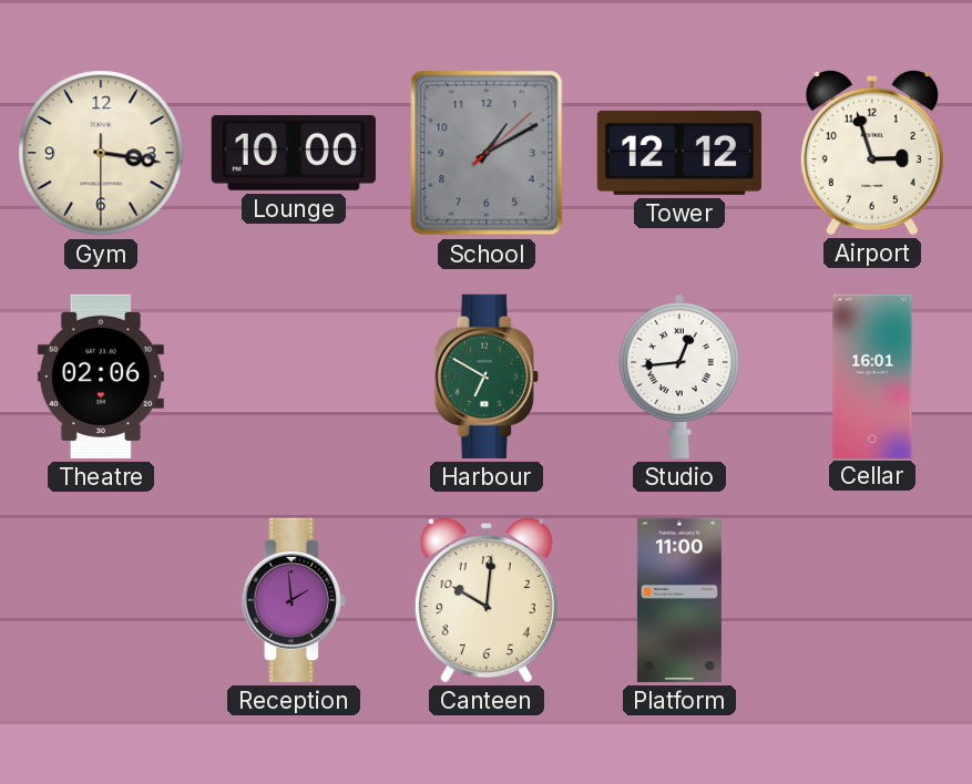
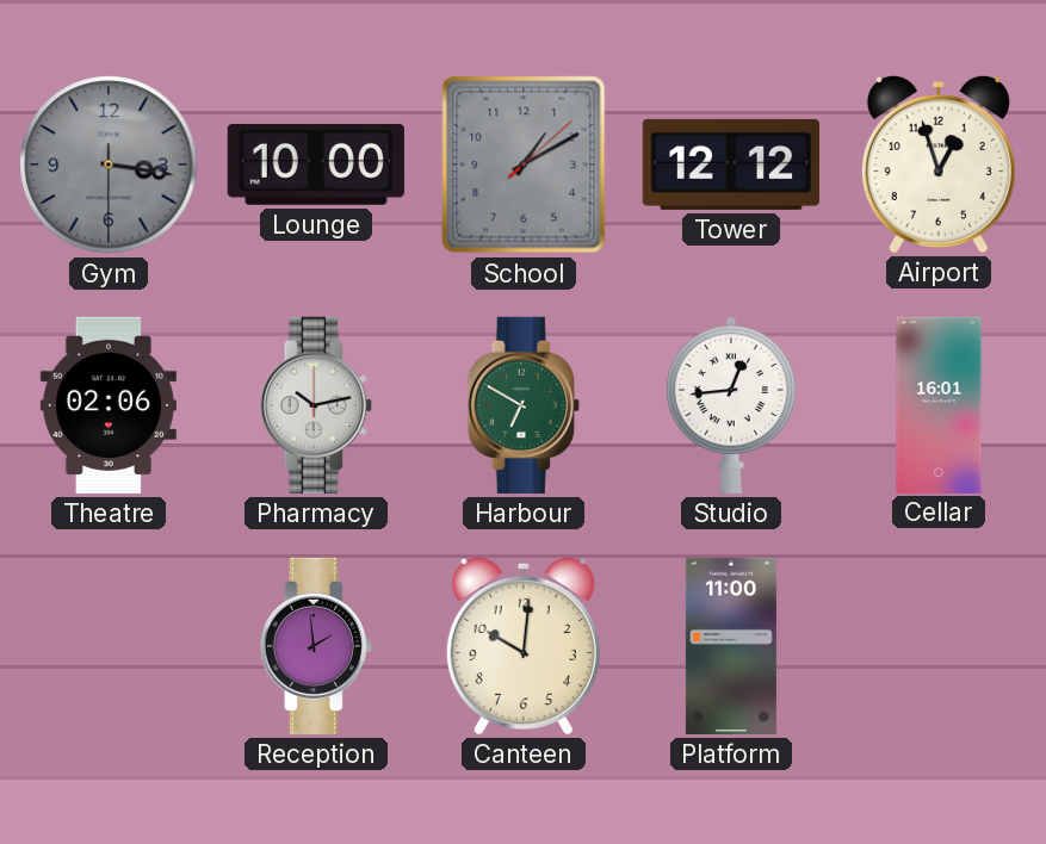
Gym dial: cream -> grey
Airport: 2:57 -> 12:57
Pharmacy: none -> 10:13
